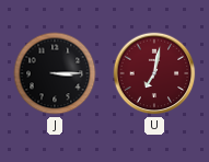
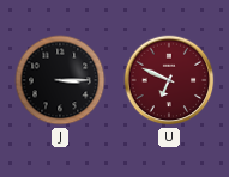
U: 7:02 -> 6:49
